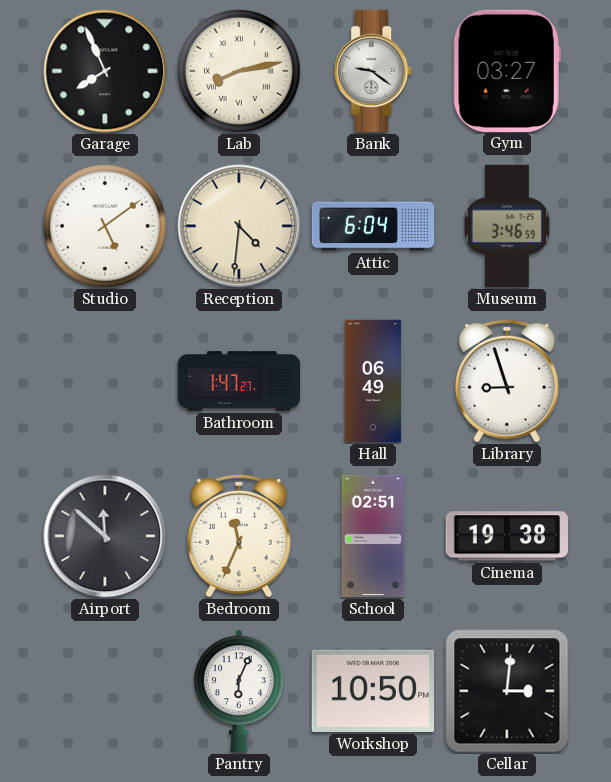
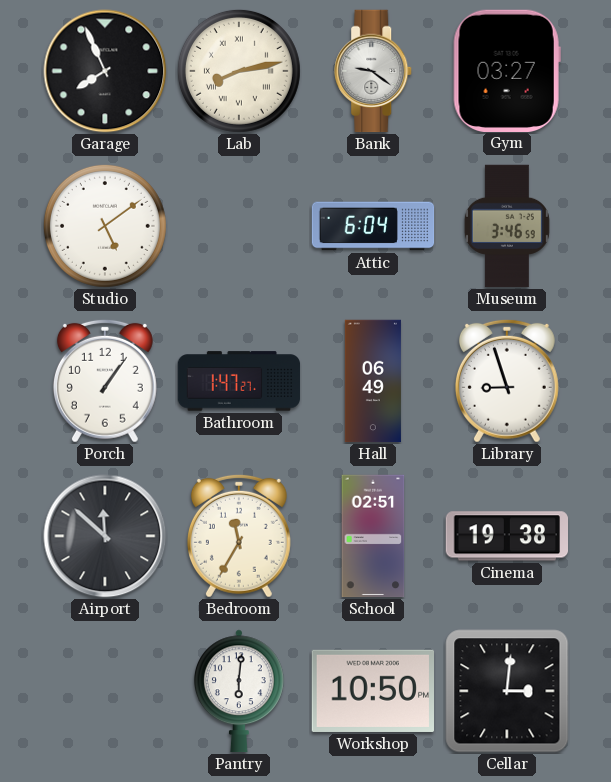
Reception: 4:31 -> none
Porch: none -> 1:06
Bedroom: 11:34 -> 11:35
Pantry: 6:04 -> 6:01
